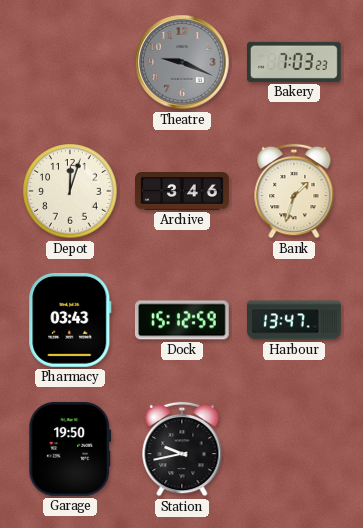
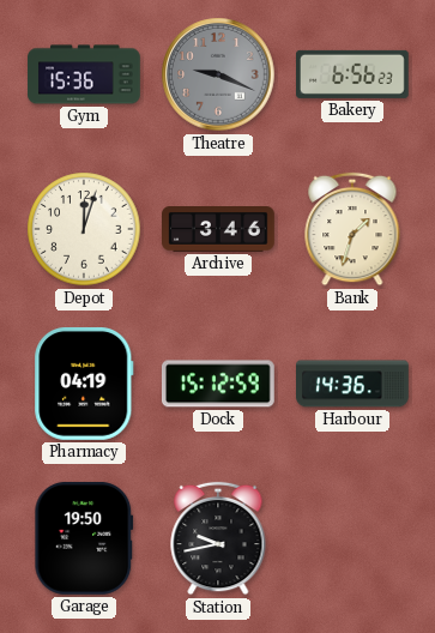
Gym: none -> 15:36
Bakery: 7:03 -> 6:56
Pharmacy: 03:43 -> 04:19
Harbour: 13:47 -> 14:36
